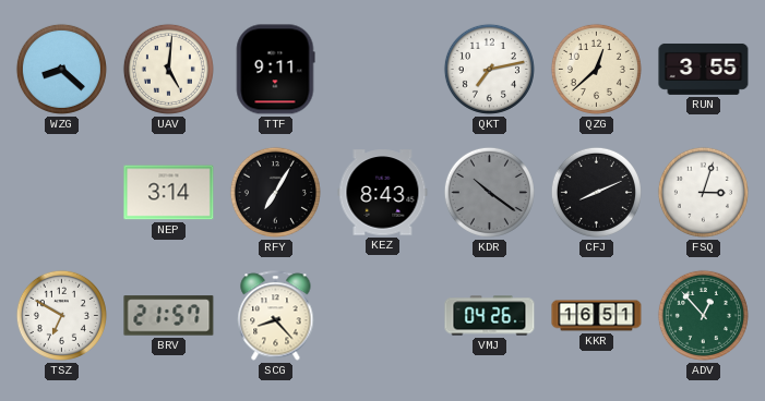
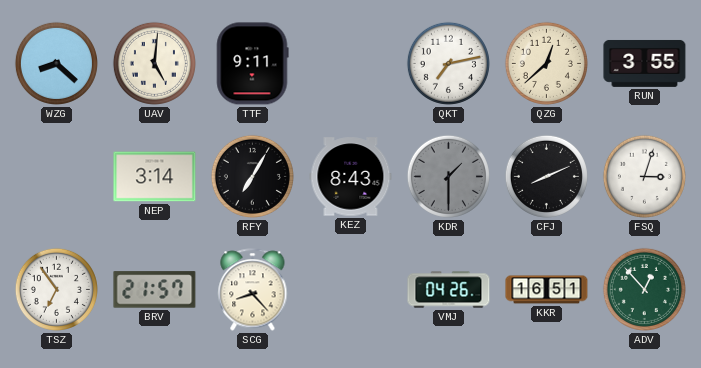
KDR: 10:21 -> 1:30
TSZ: 6:50 -> 6:54
